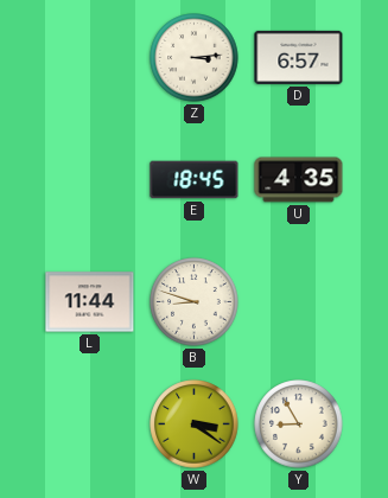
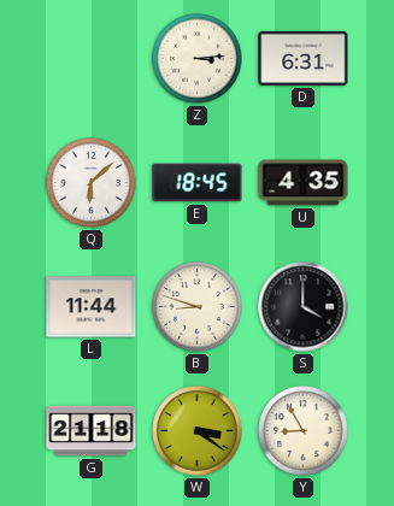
D: 6:57 -> 6:31
Q: none -> 6:08
S: none -> 4:00
G: none -> 21:18
